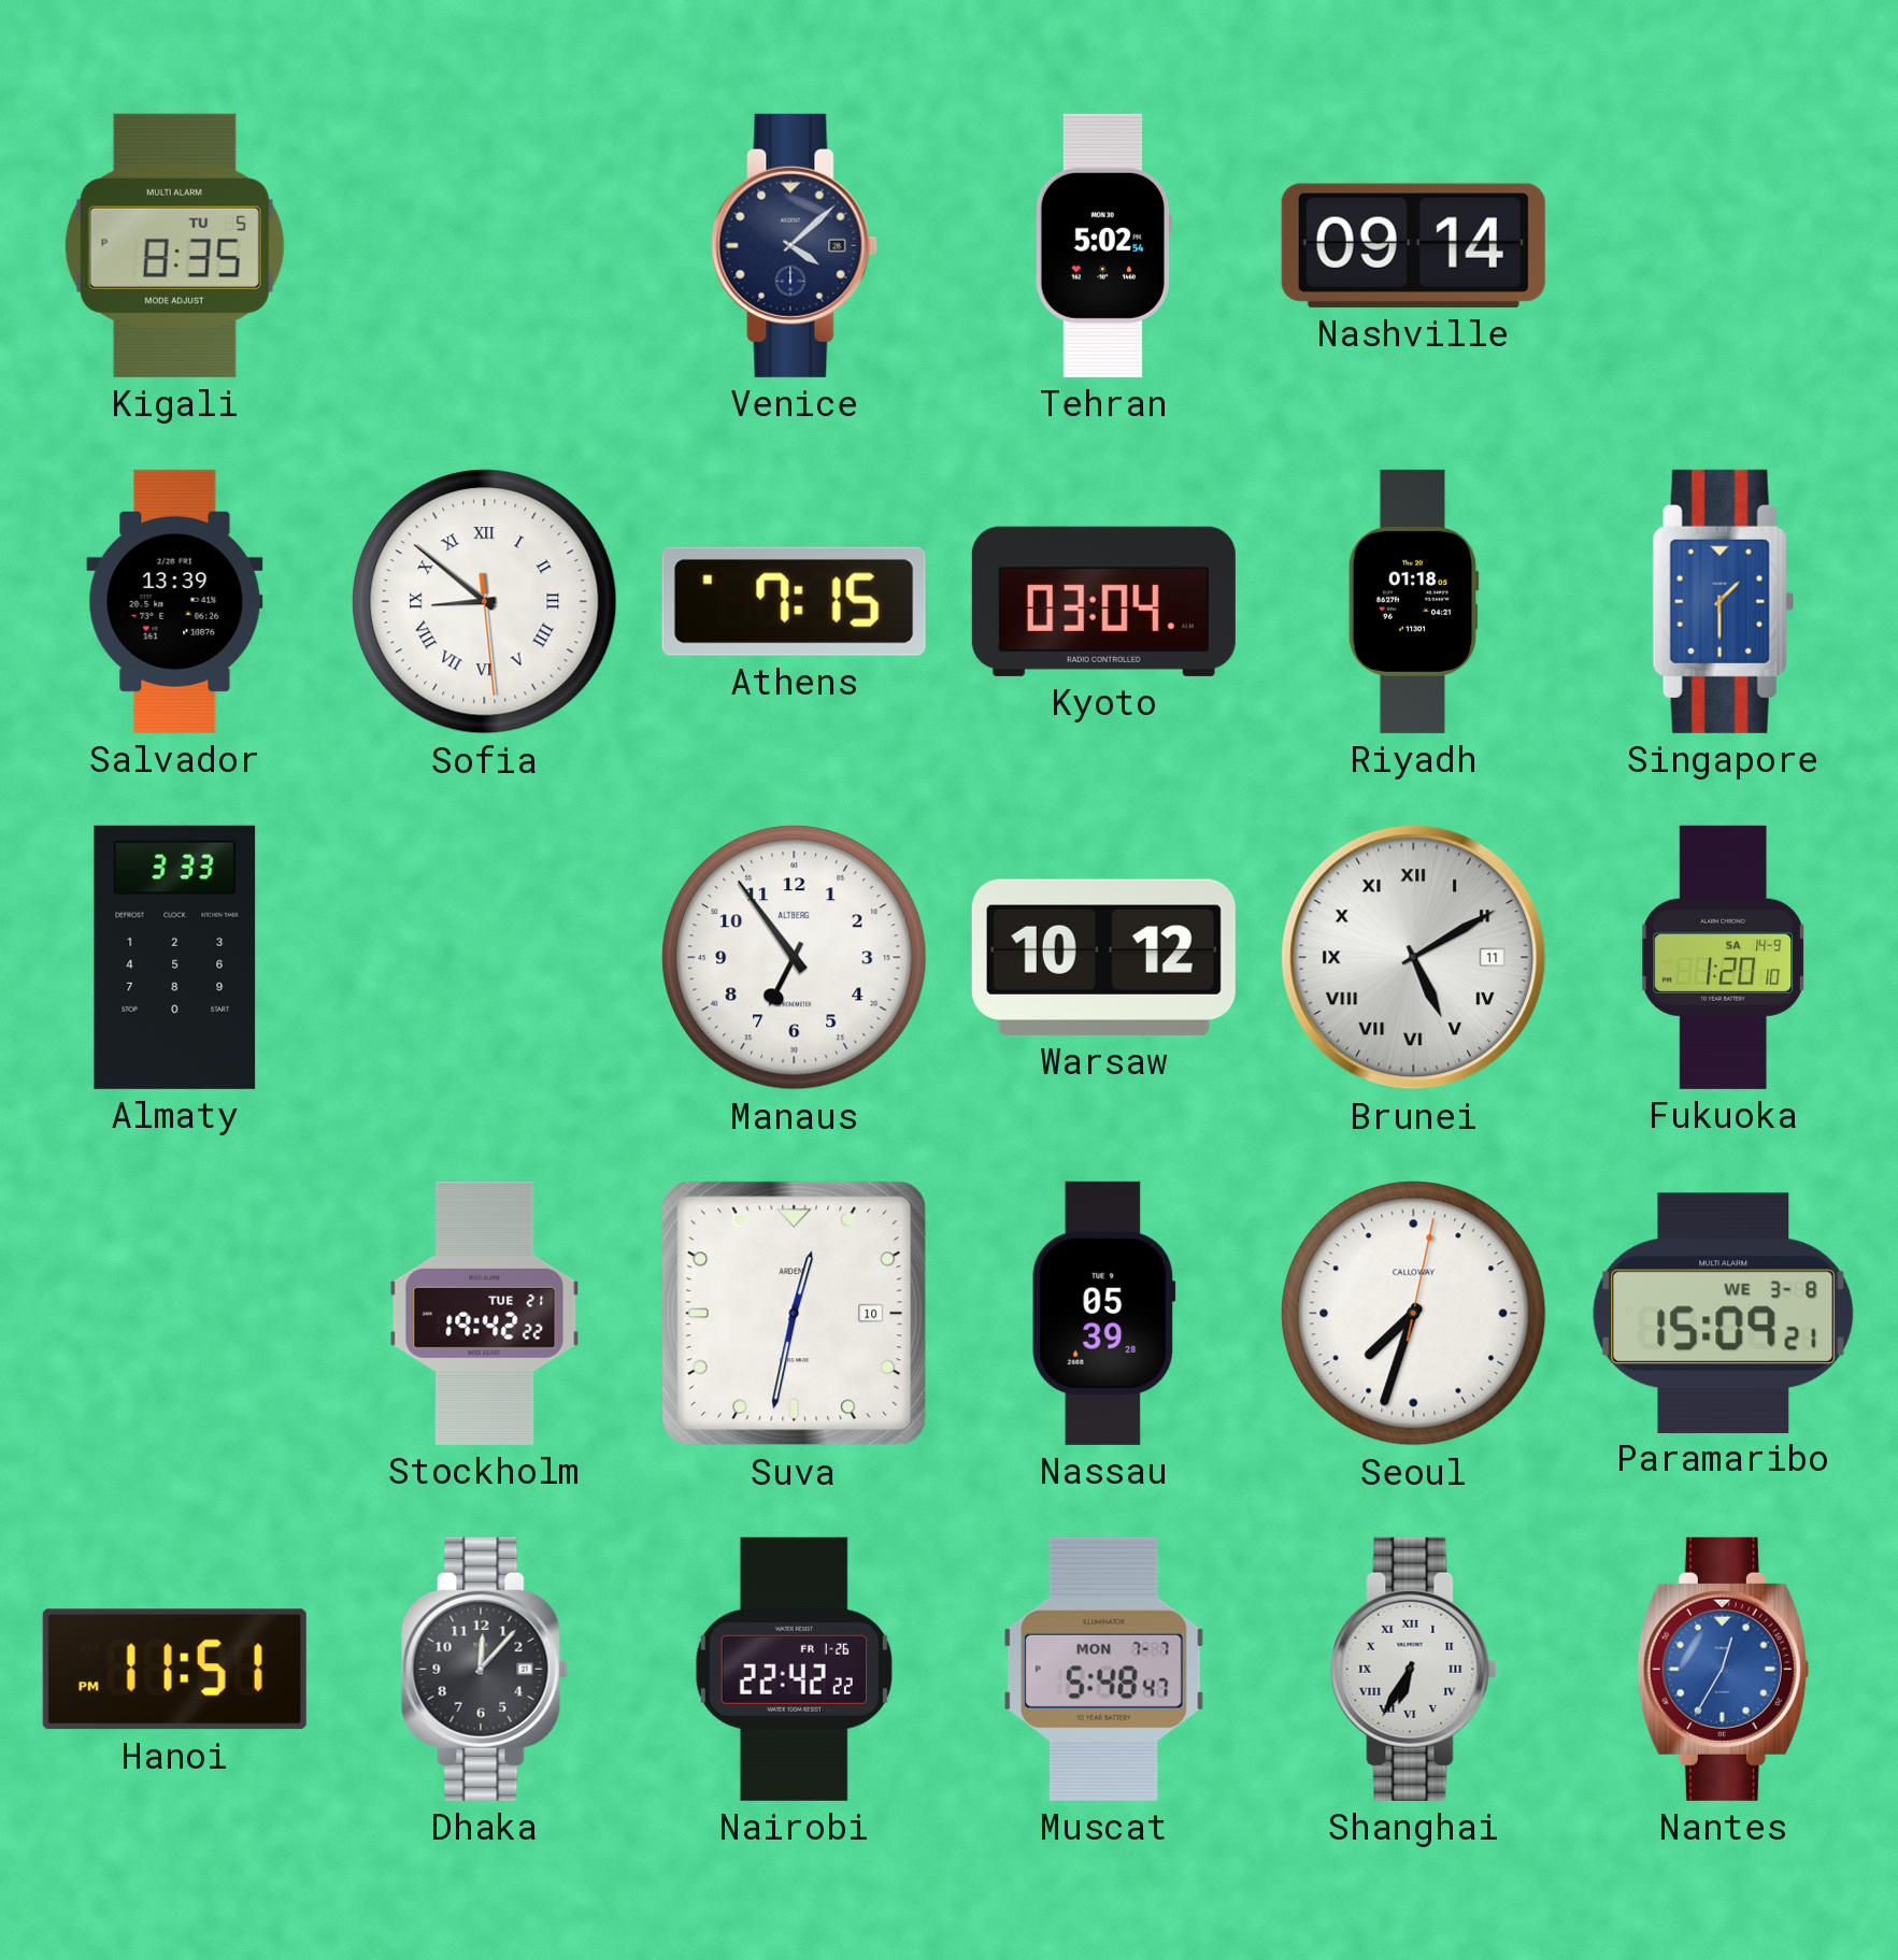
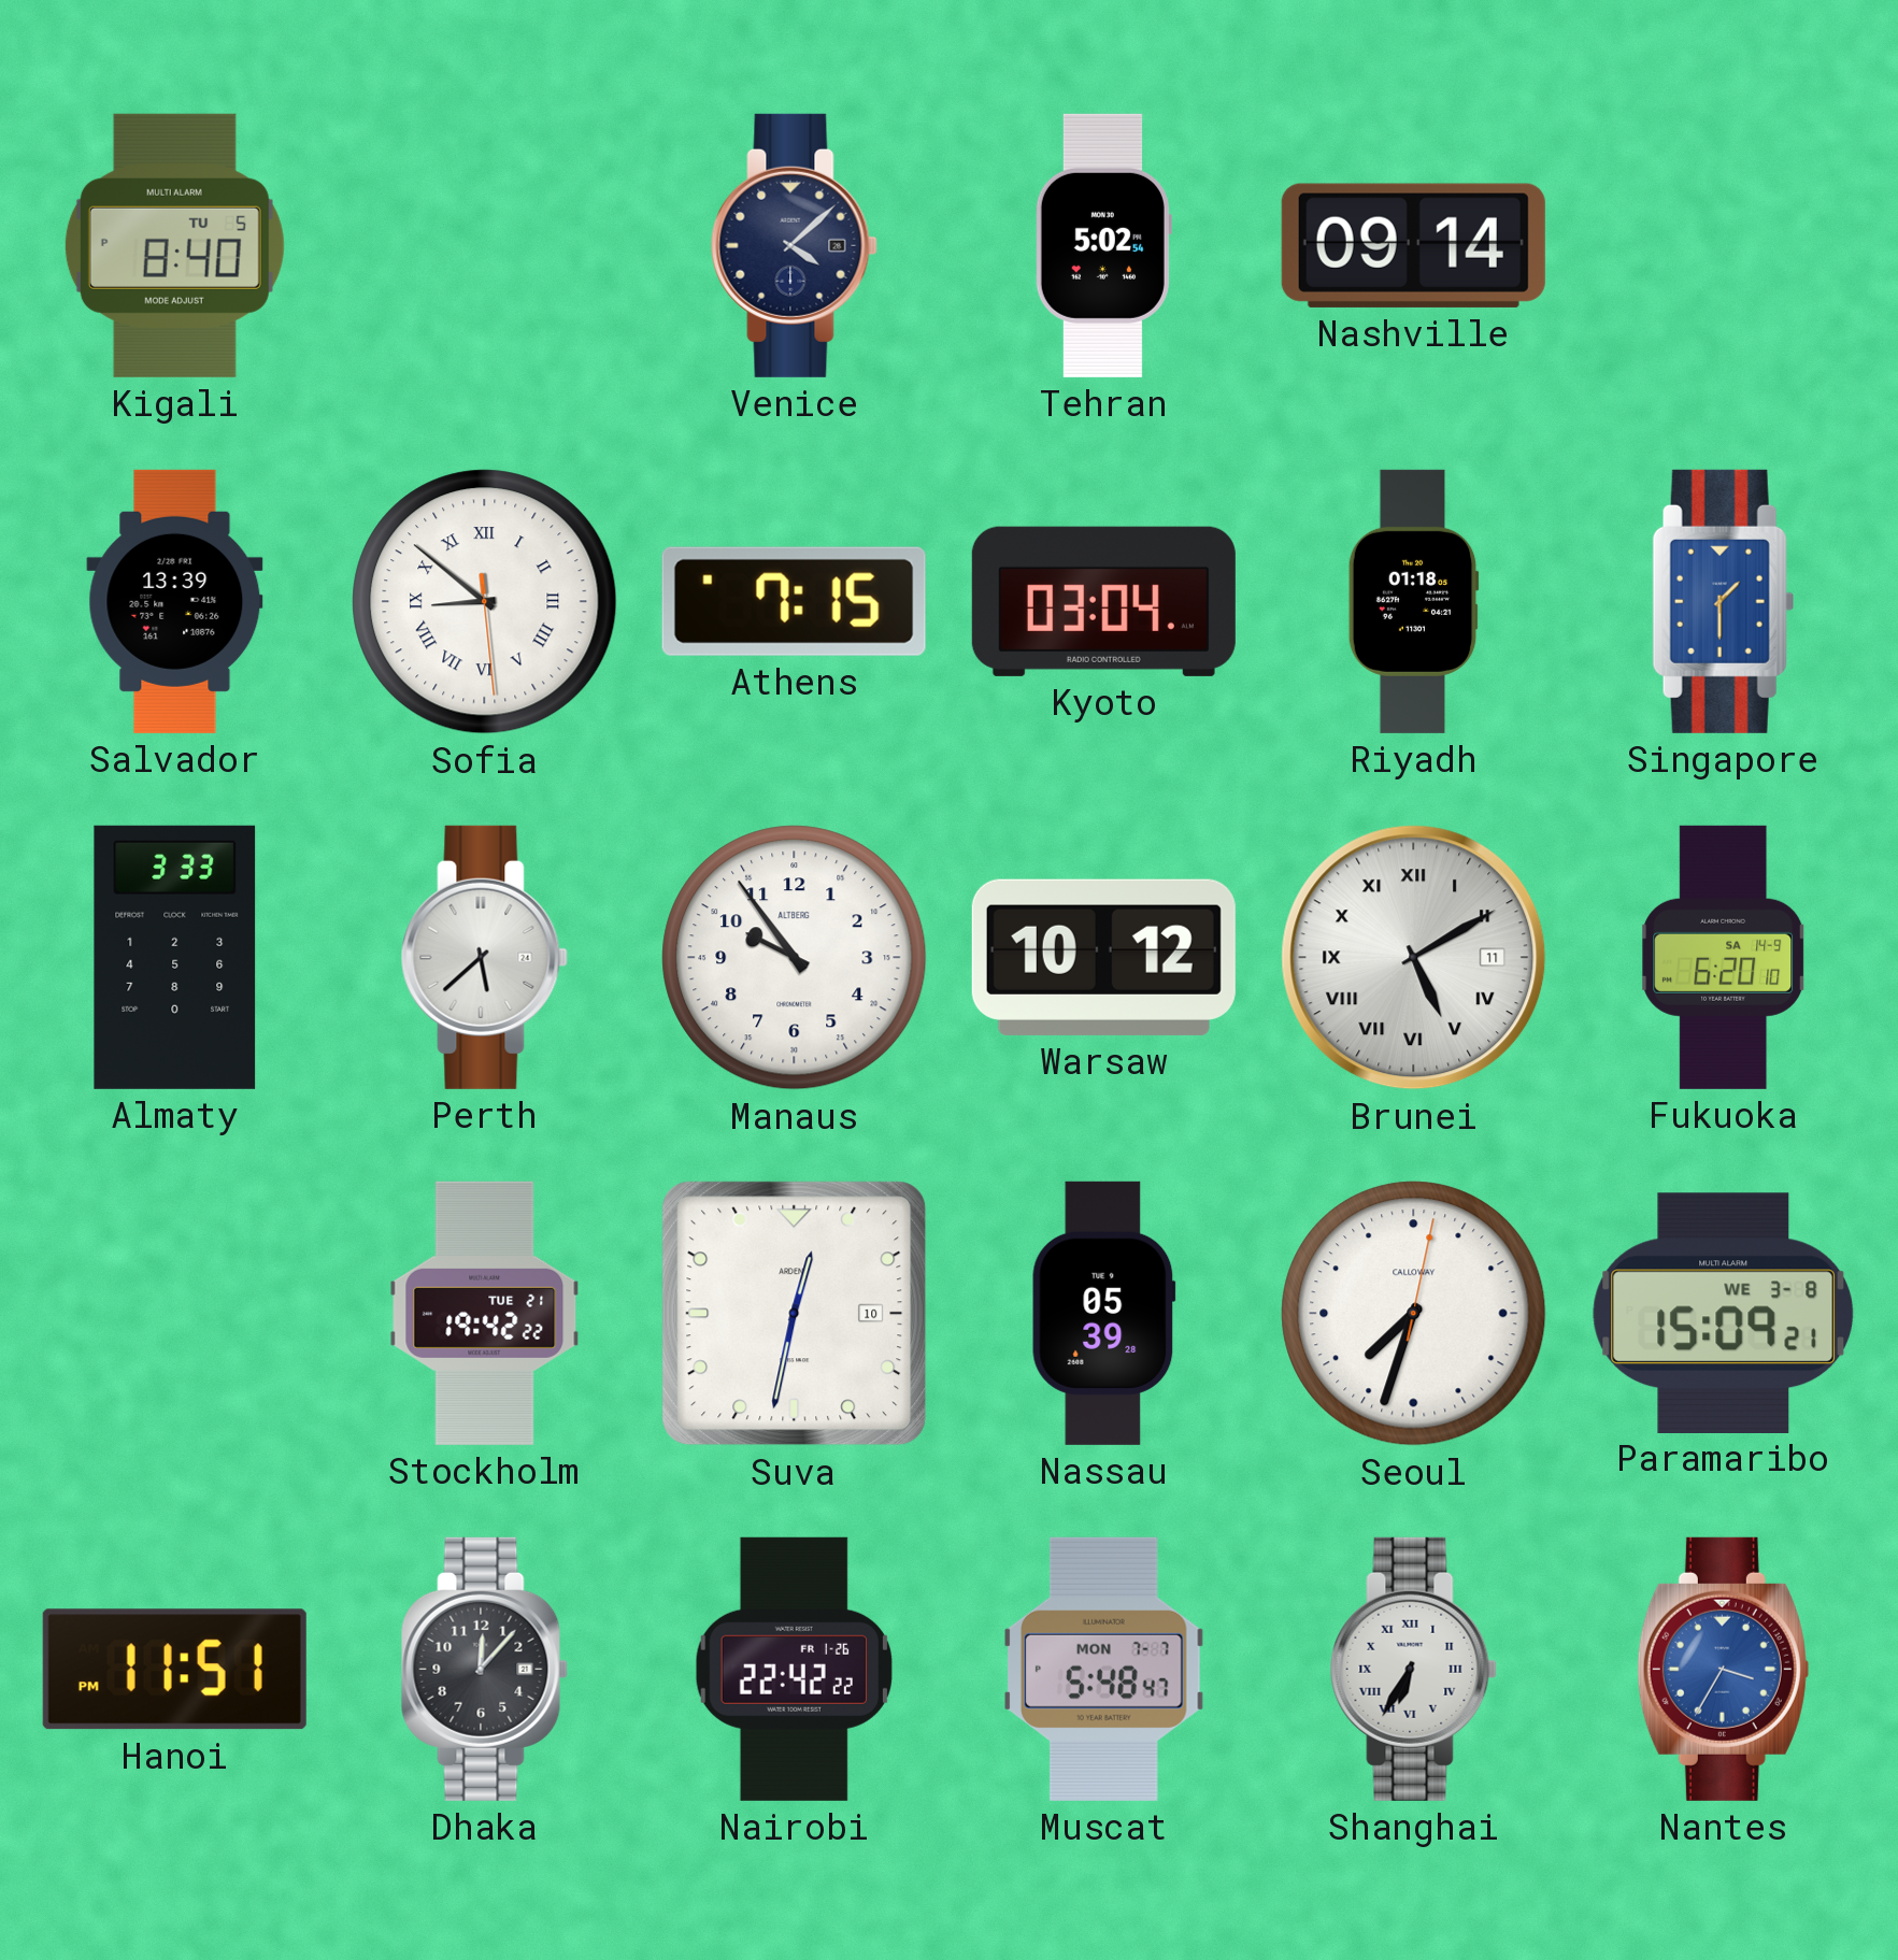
Kigali: 8:35 -> 8:40
Perth: none -> 5:38
Manaus: 6:54 -> 9:54
Fukuoka: 1:20 -> 6:20
Nantes: 12:35 -> 3:35
